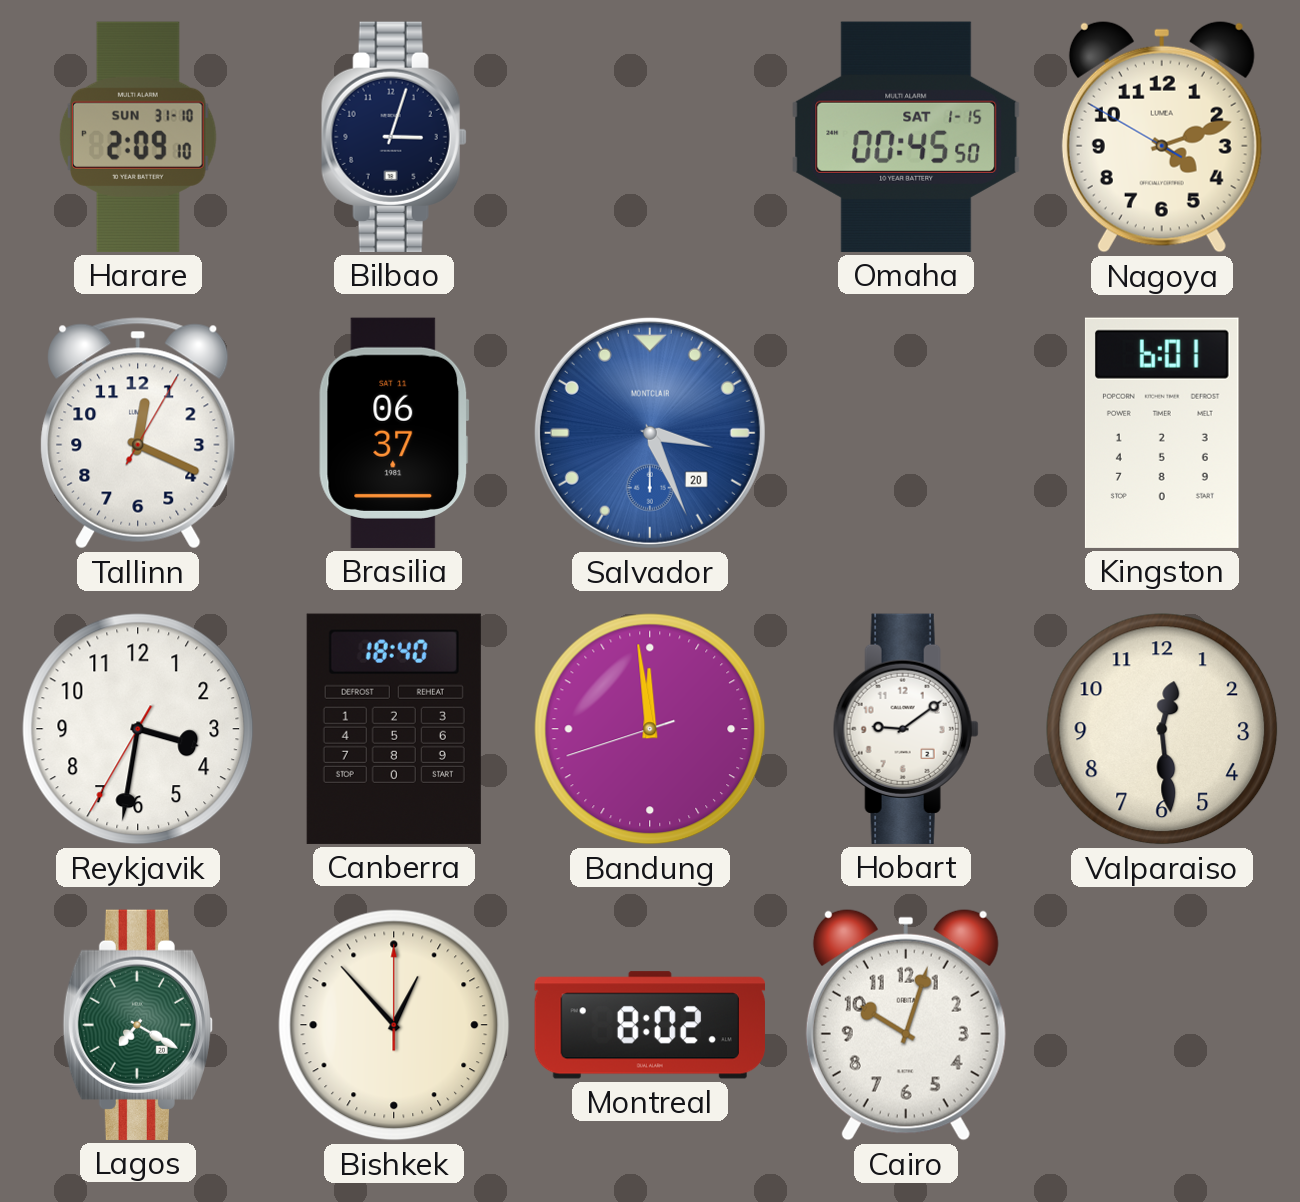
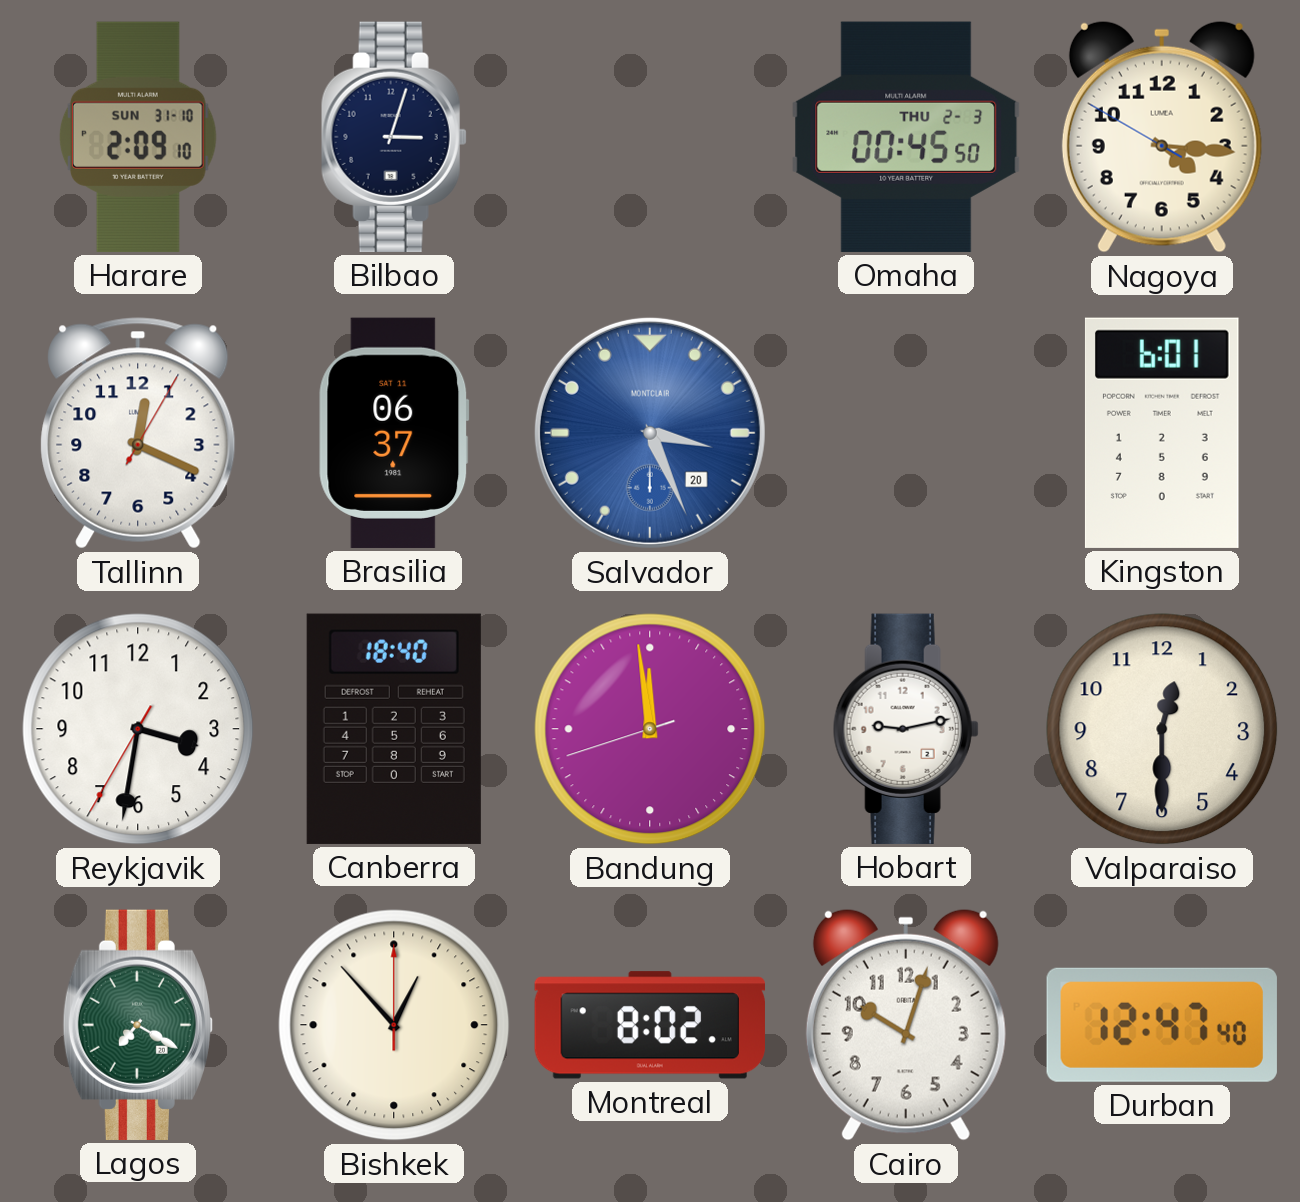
Omaha date: SAT 1-15 -> THU 2-3
Nagoya: 4:11 -> 4:15
Hobart: 9:09 -> 9:13
Valparaiso: 12:29 -> 12:30
Durban: none -> 12:47
